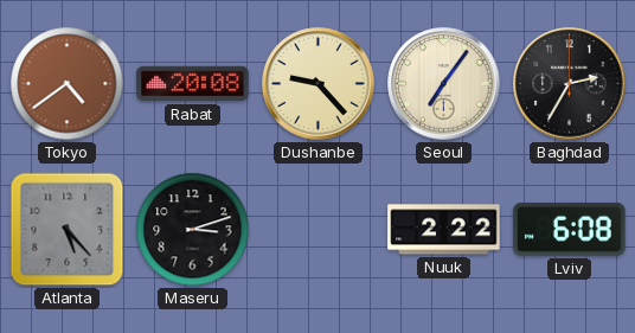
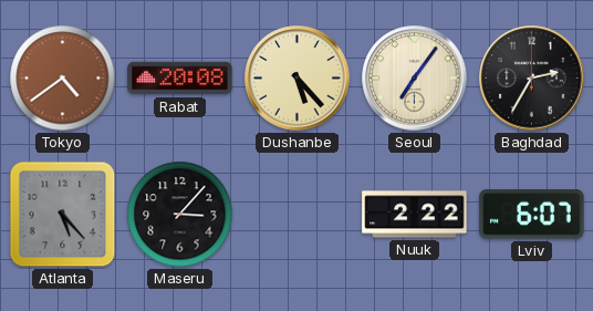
Dushanbe: 9:23 -> 5:23
Maseru: 3:12 -> 3:07
Lviv: 6:08 -> 6:07
